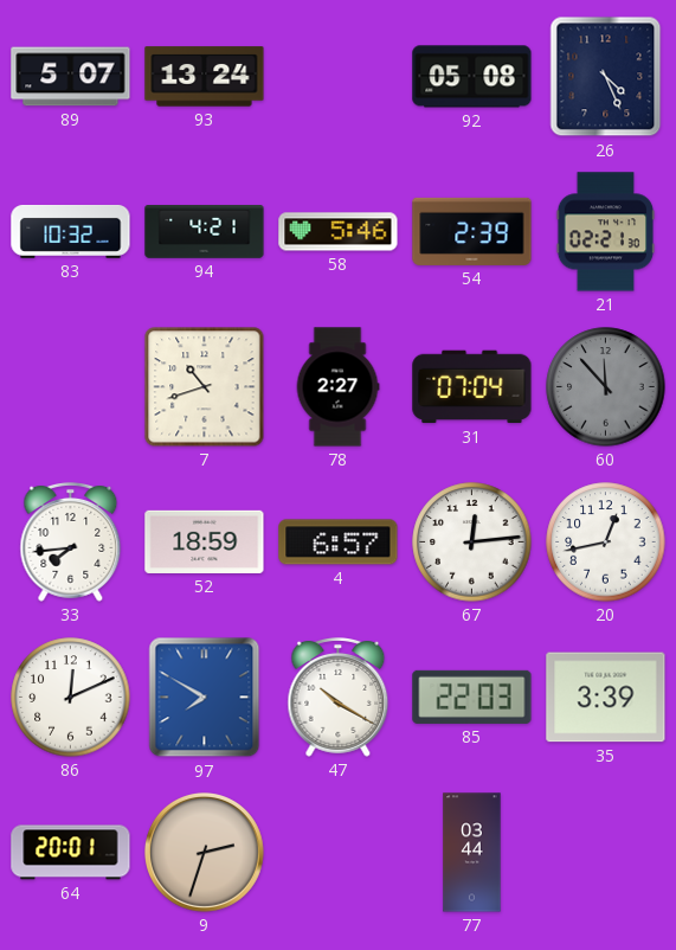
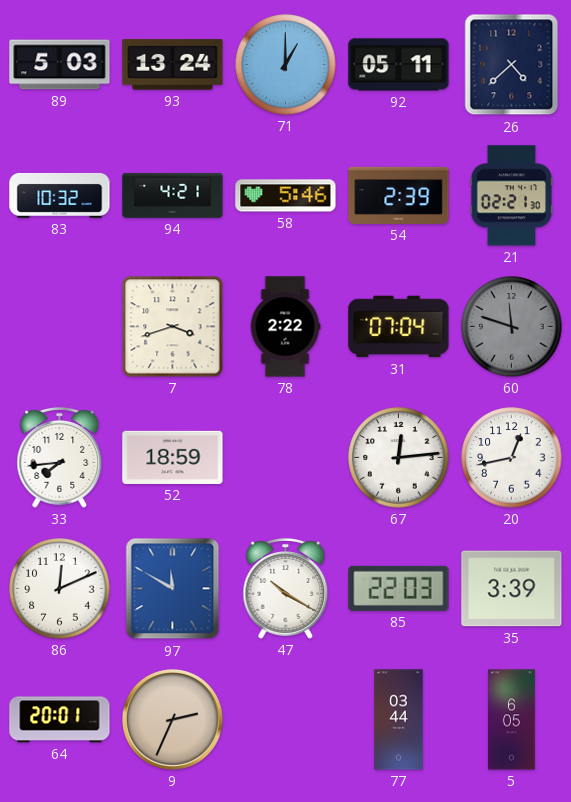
89: 5:07 -> 5:03
71: none -> 1:00
92: 05:08 -> 05:11
26: 4:26 -> 4:38
7: 10:42 -> 3:42
78: 2:27 -> 2:22
60: 11:53 -> 11:48
4: 6:57 -> none
97: 7:50 -> 11:50
9: 2:33 -> 2:34
5: none -> 6:05
